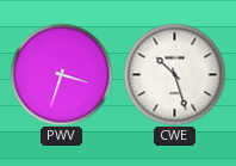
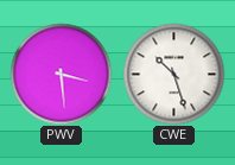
PWV: 3:33 -> 3:29
